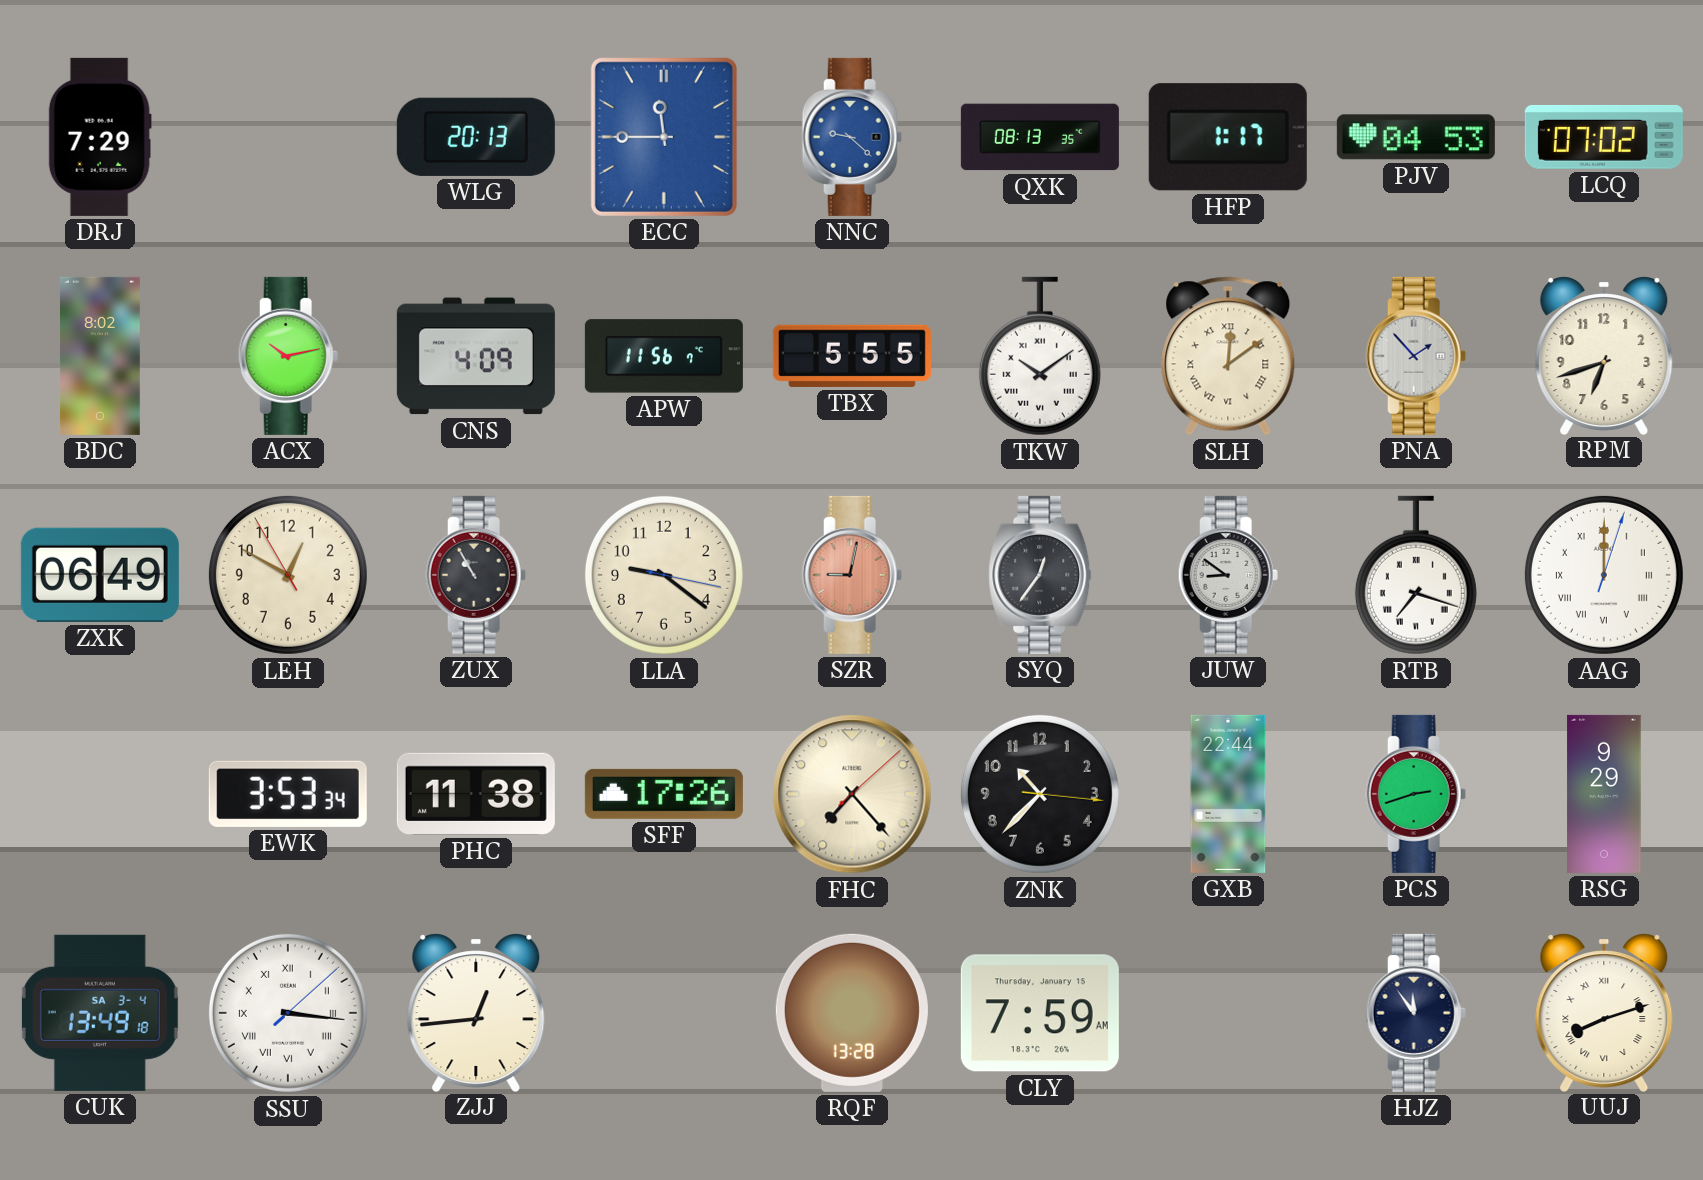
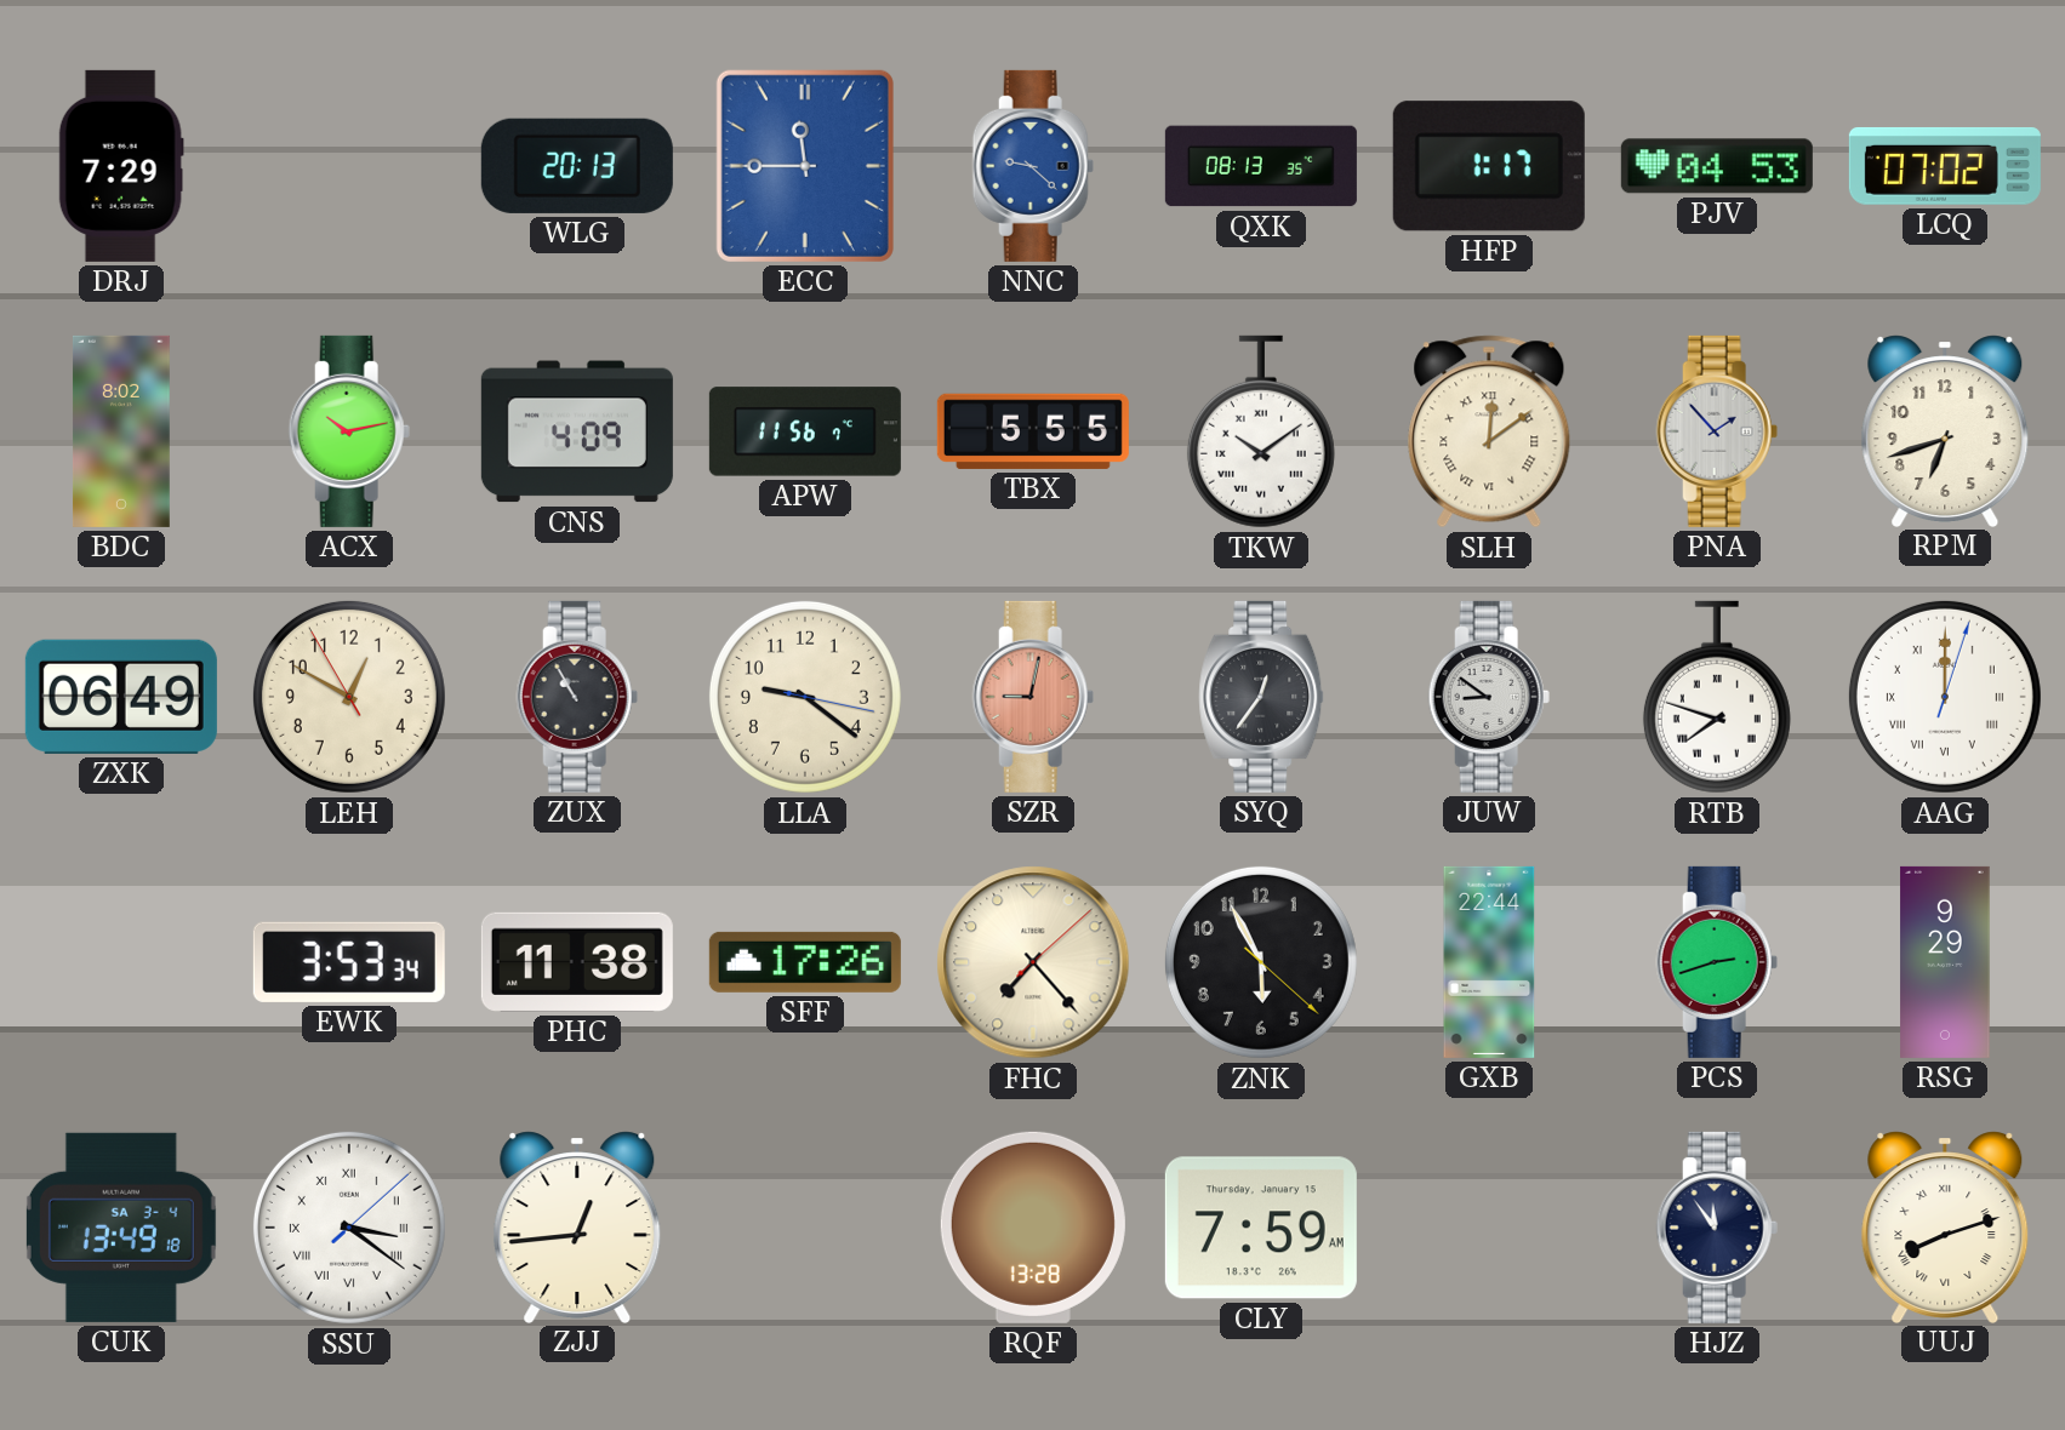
RTB: 7:18 -> 7:48
ZNK: 10:37 -> 5:55
SSU: 3:16 -> 3:21
